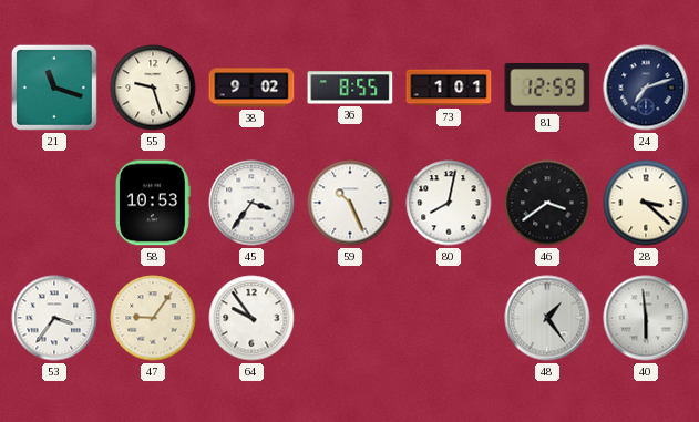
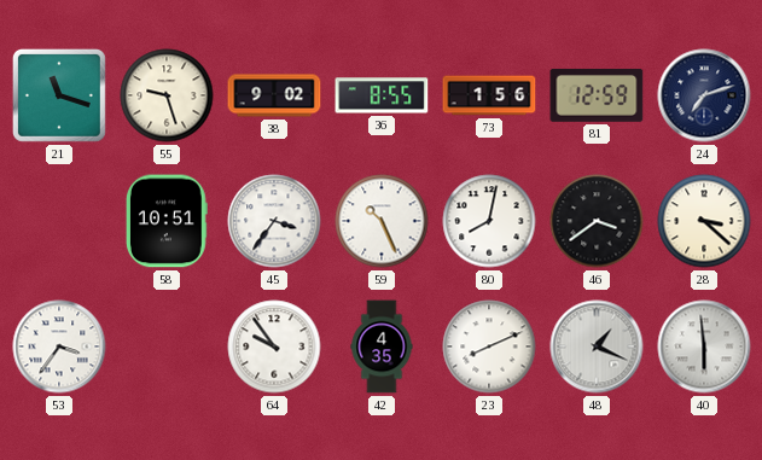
73: 1:01 -> 1:56
58: 10:53 -> 10:51
47: 9:06 -> none
42: none -> 4:35
23: none -> 8:11
48: 1:24 -> 1:19
